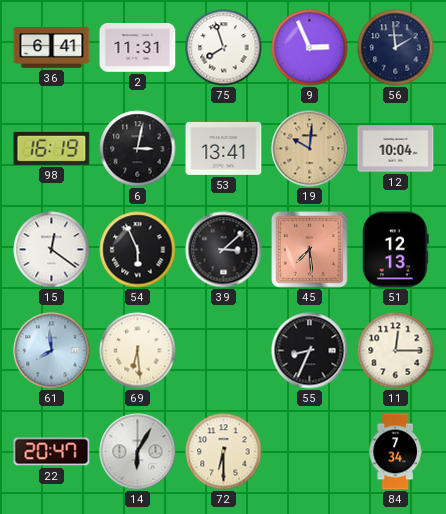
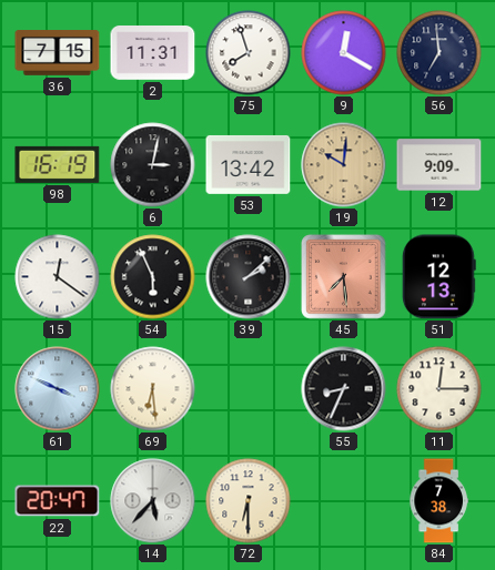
36: 6:41 -> 7:15
9: 2:56 -> 12:20
56: 1:59 -> 6:59
53: 13:41 -> 13:42
12: 10:04 -> 9:09
39: 3:08 -> 2:08
61: 7:59 -> 3:49
14: 6:05 -> 5:37
84: 7:34 -> 7:38
